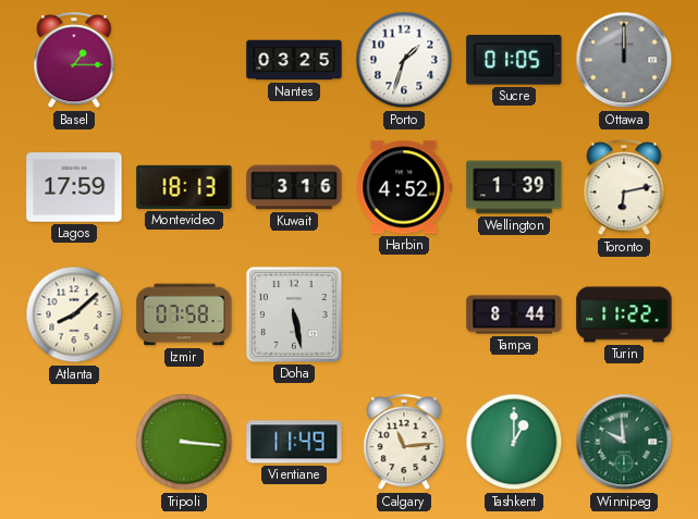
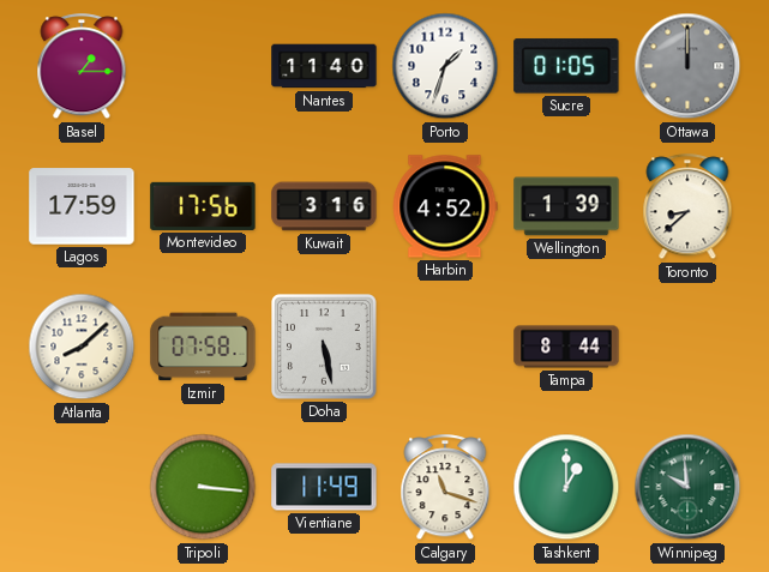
Nantes: 03:25 -> 11:40
Montevideo: 18:13 -> 17:56
Toronto: 6:13 -> 8:38
Turin: 11:22 -> none
Calgary: 11:14 -> 11:18
